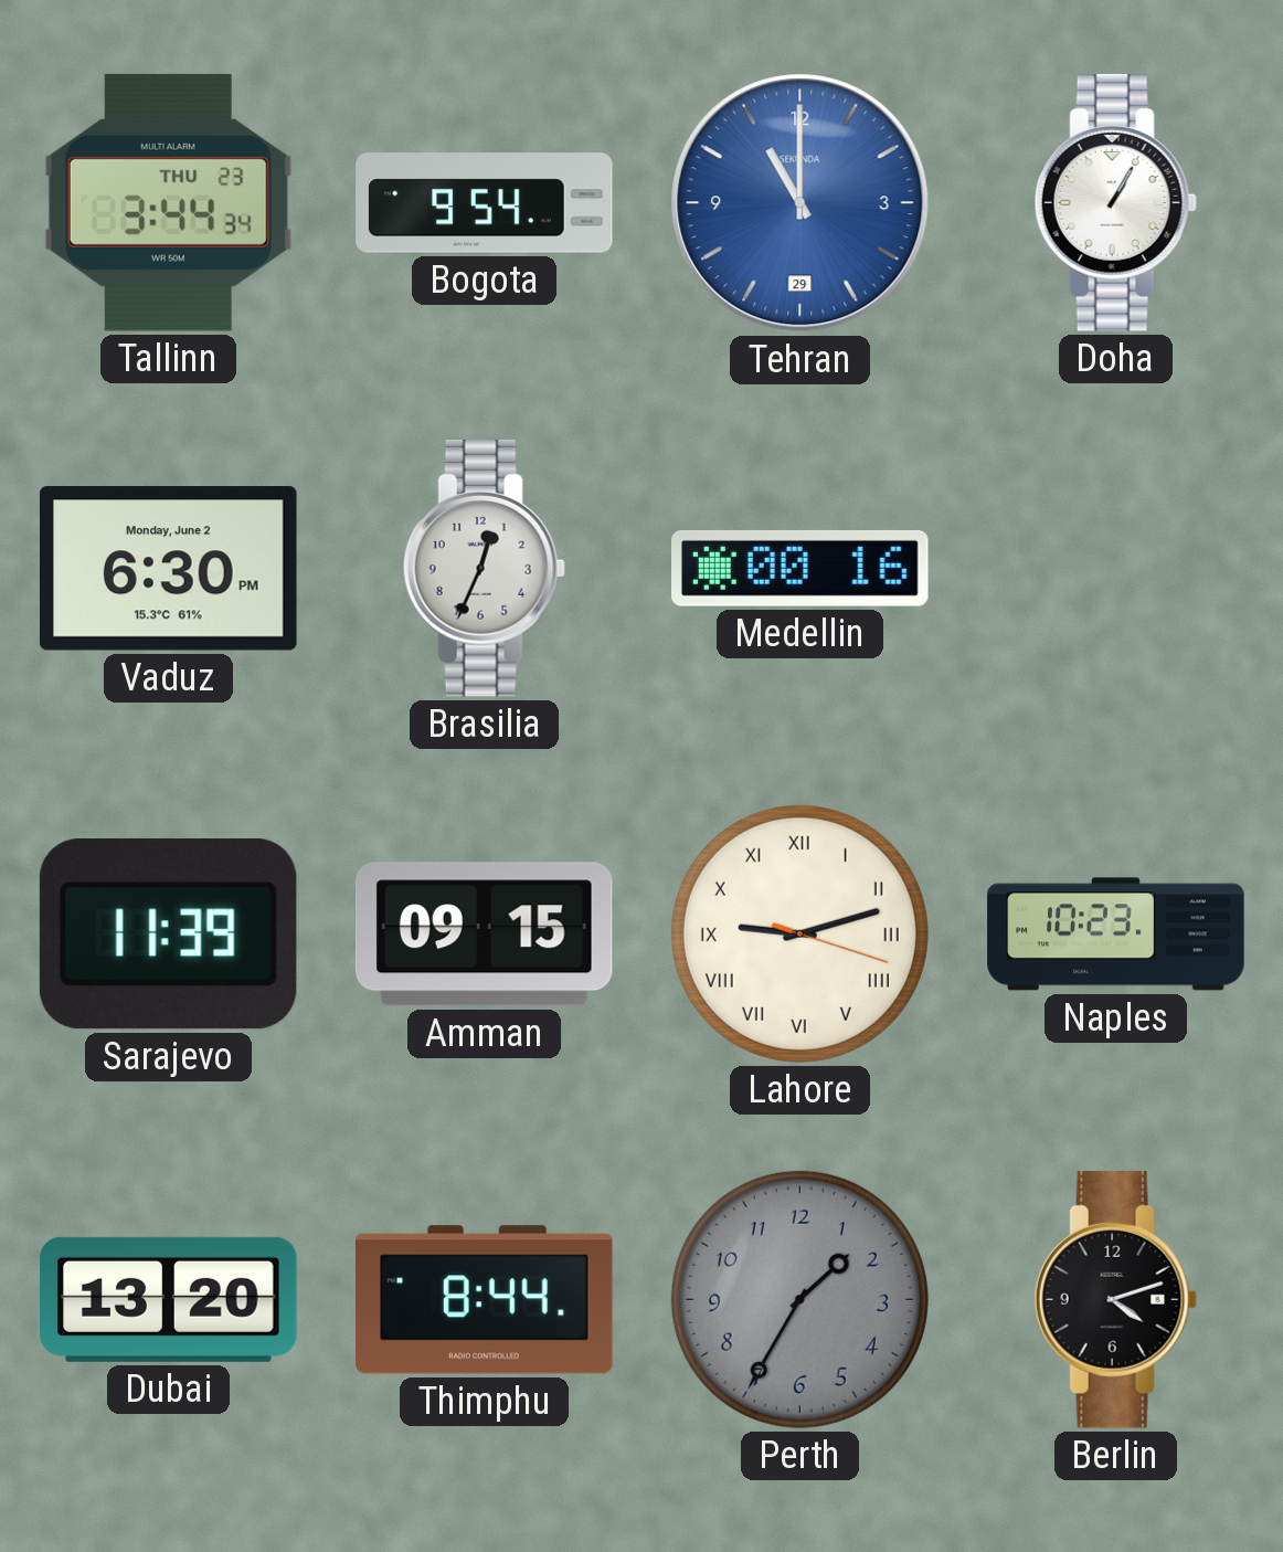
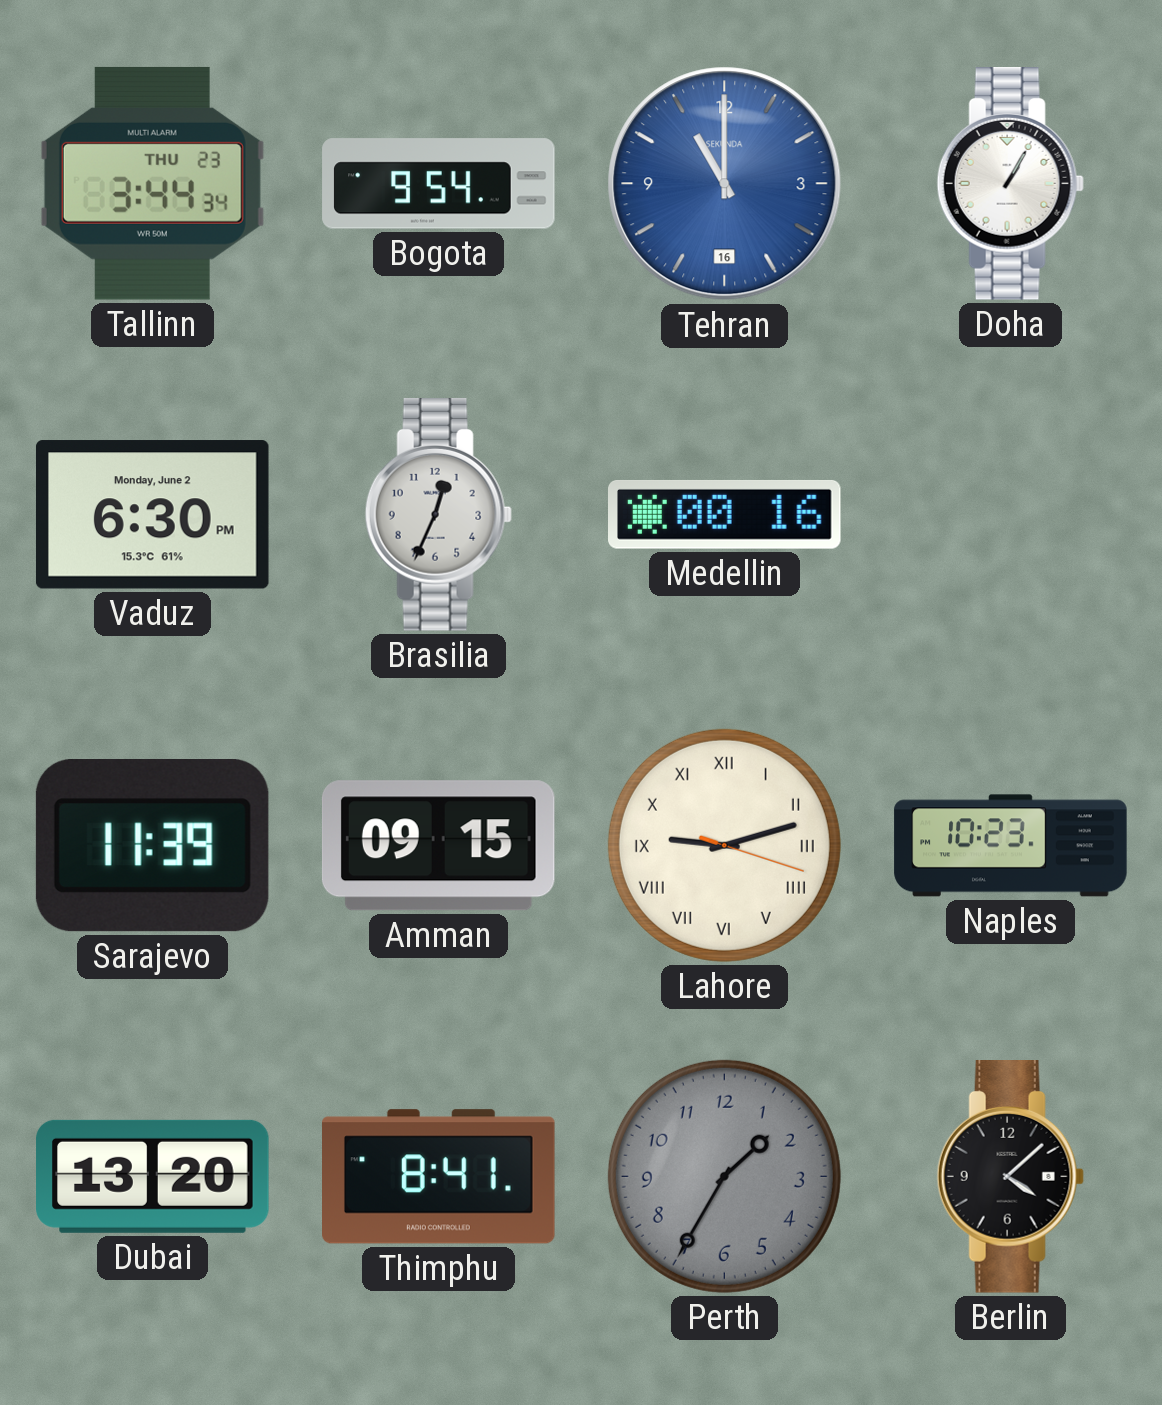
Tehran date: 29 -> 16
Thimphu: 8:44 -> 8:41
Berlin: 4:12 -> 4:08
